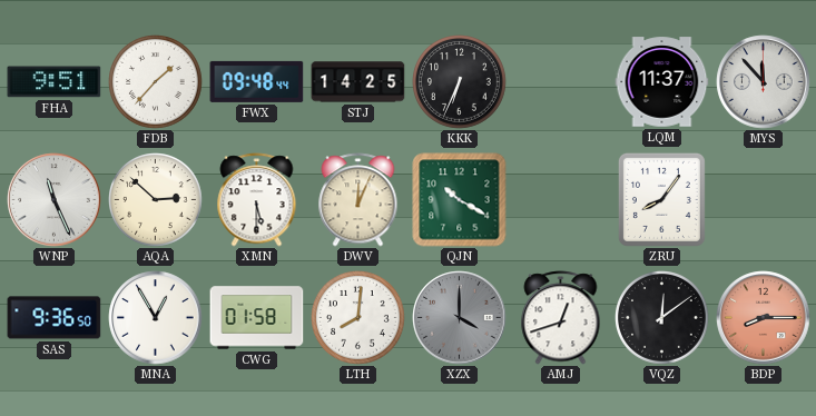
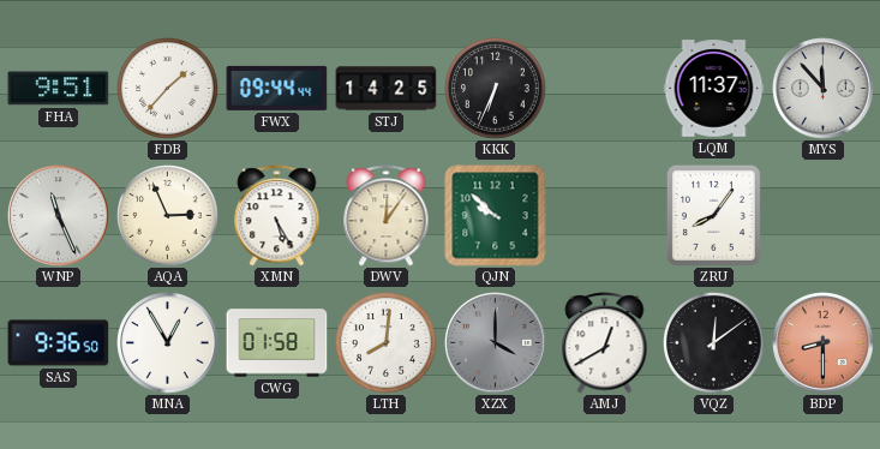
FWX: 09:48 -> 09:44
AQA: 2:52 -> 2:56
XMN: 5:30 -> 5:25
DWV: 12:04 -> 12:06
QJN: 10:20 -> 9:52
AMJ: 12:42 -> 12:40
BDP: 8:15 -> 8:30
